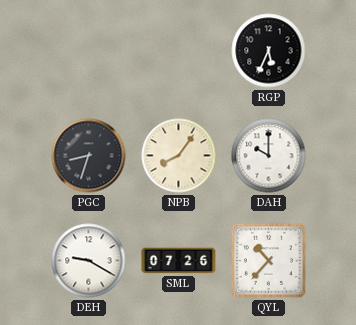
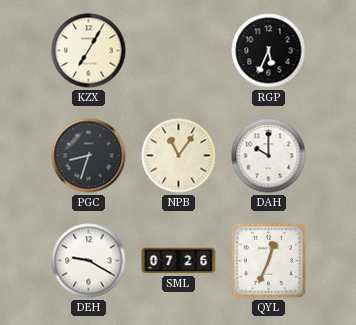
KZX: none -> 7:05
NPB: 8:06 -> 11:06
QYL: 10:37 -> 12:34
